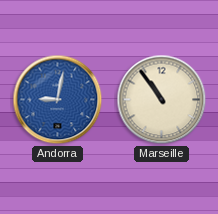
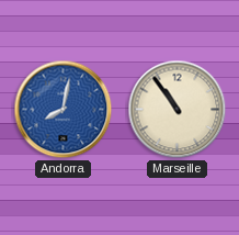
Andorra: 9:02 -> 8:02
